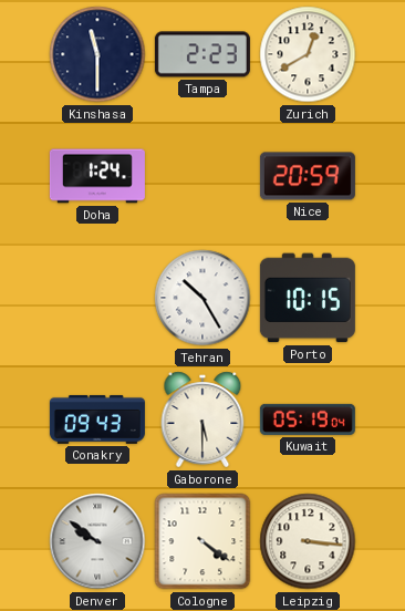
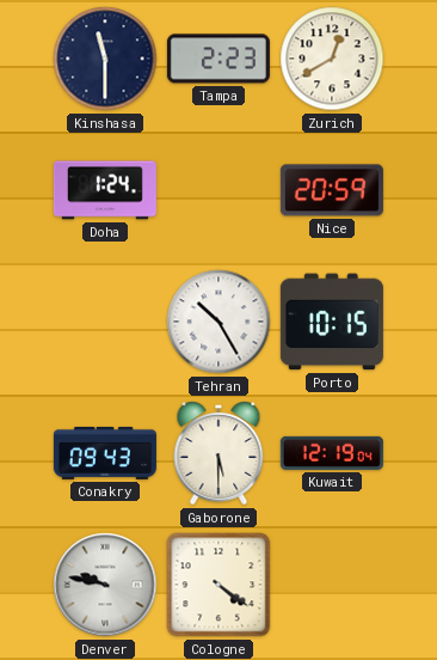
Kuwait: 05:19 -> 12:19
Denver: 9:51 -> 9:47
Leipzig: 3:16 -> none
